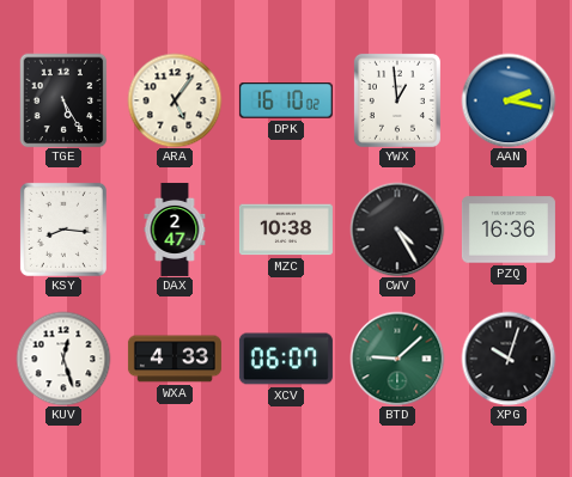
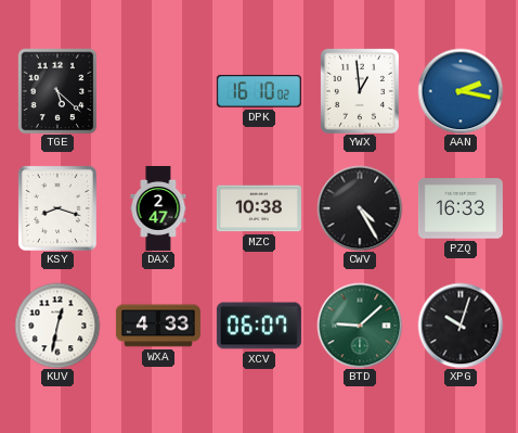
TGE: 5:25 -> 5:22
ARA: 5:06 -> none
KSY: 8:16 -> 8:18
PZQ: 16:36 -> 16:33
KUV: 12:27 -> 12:32
